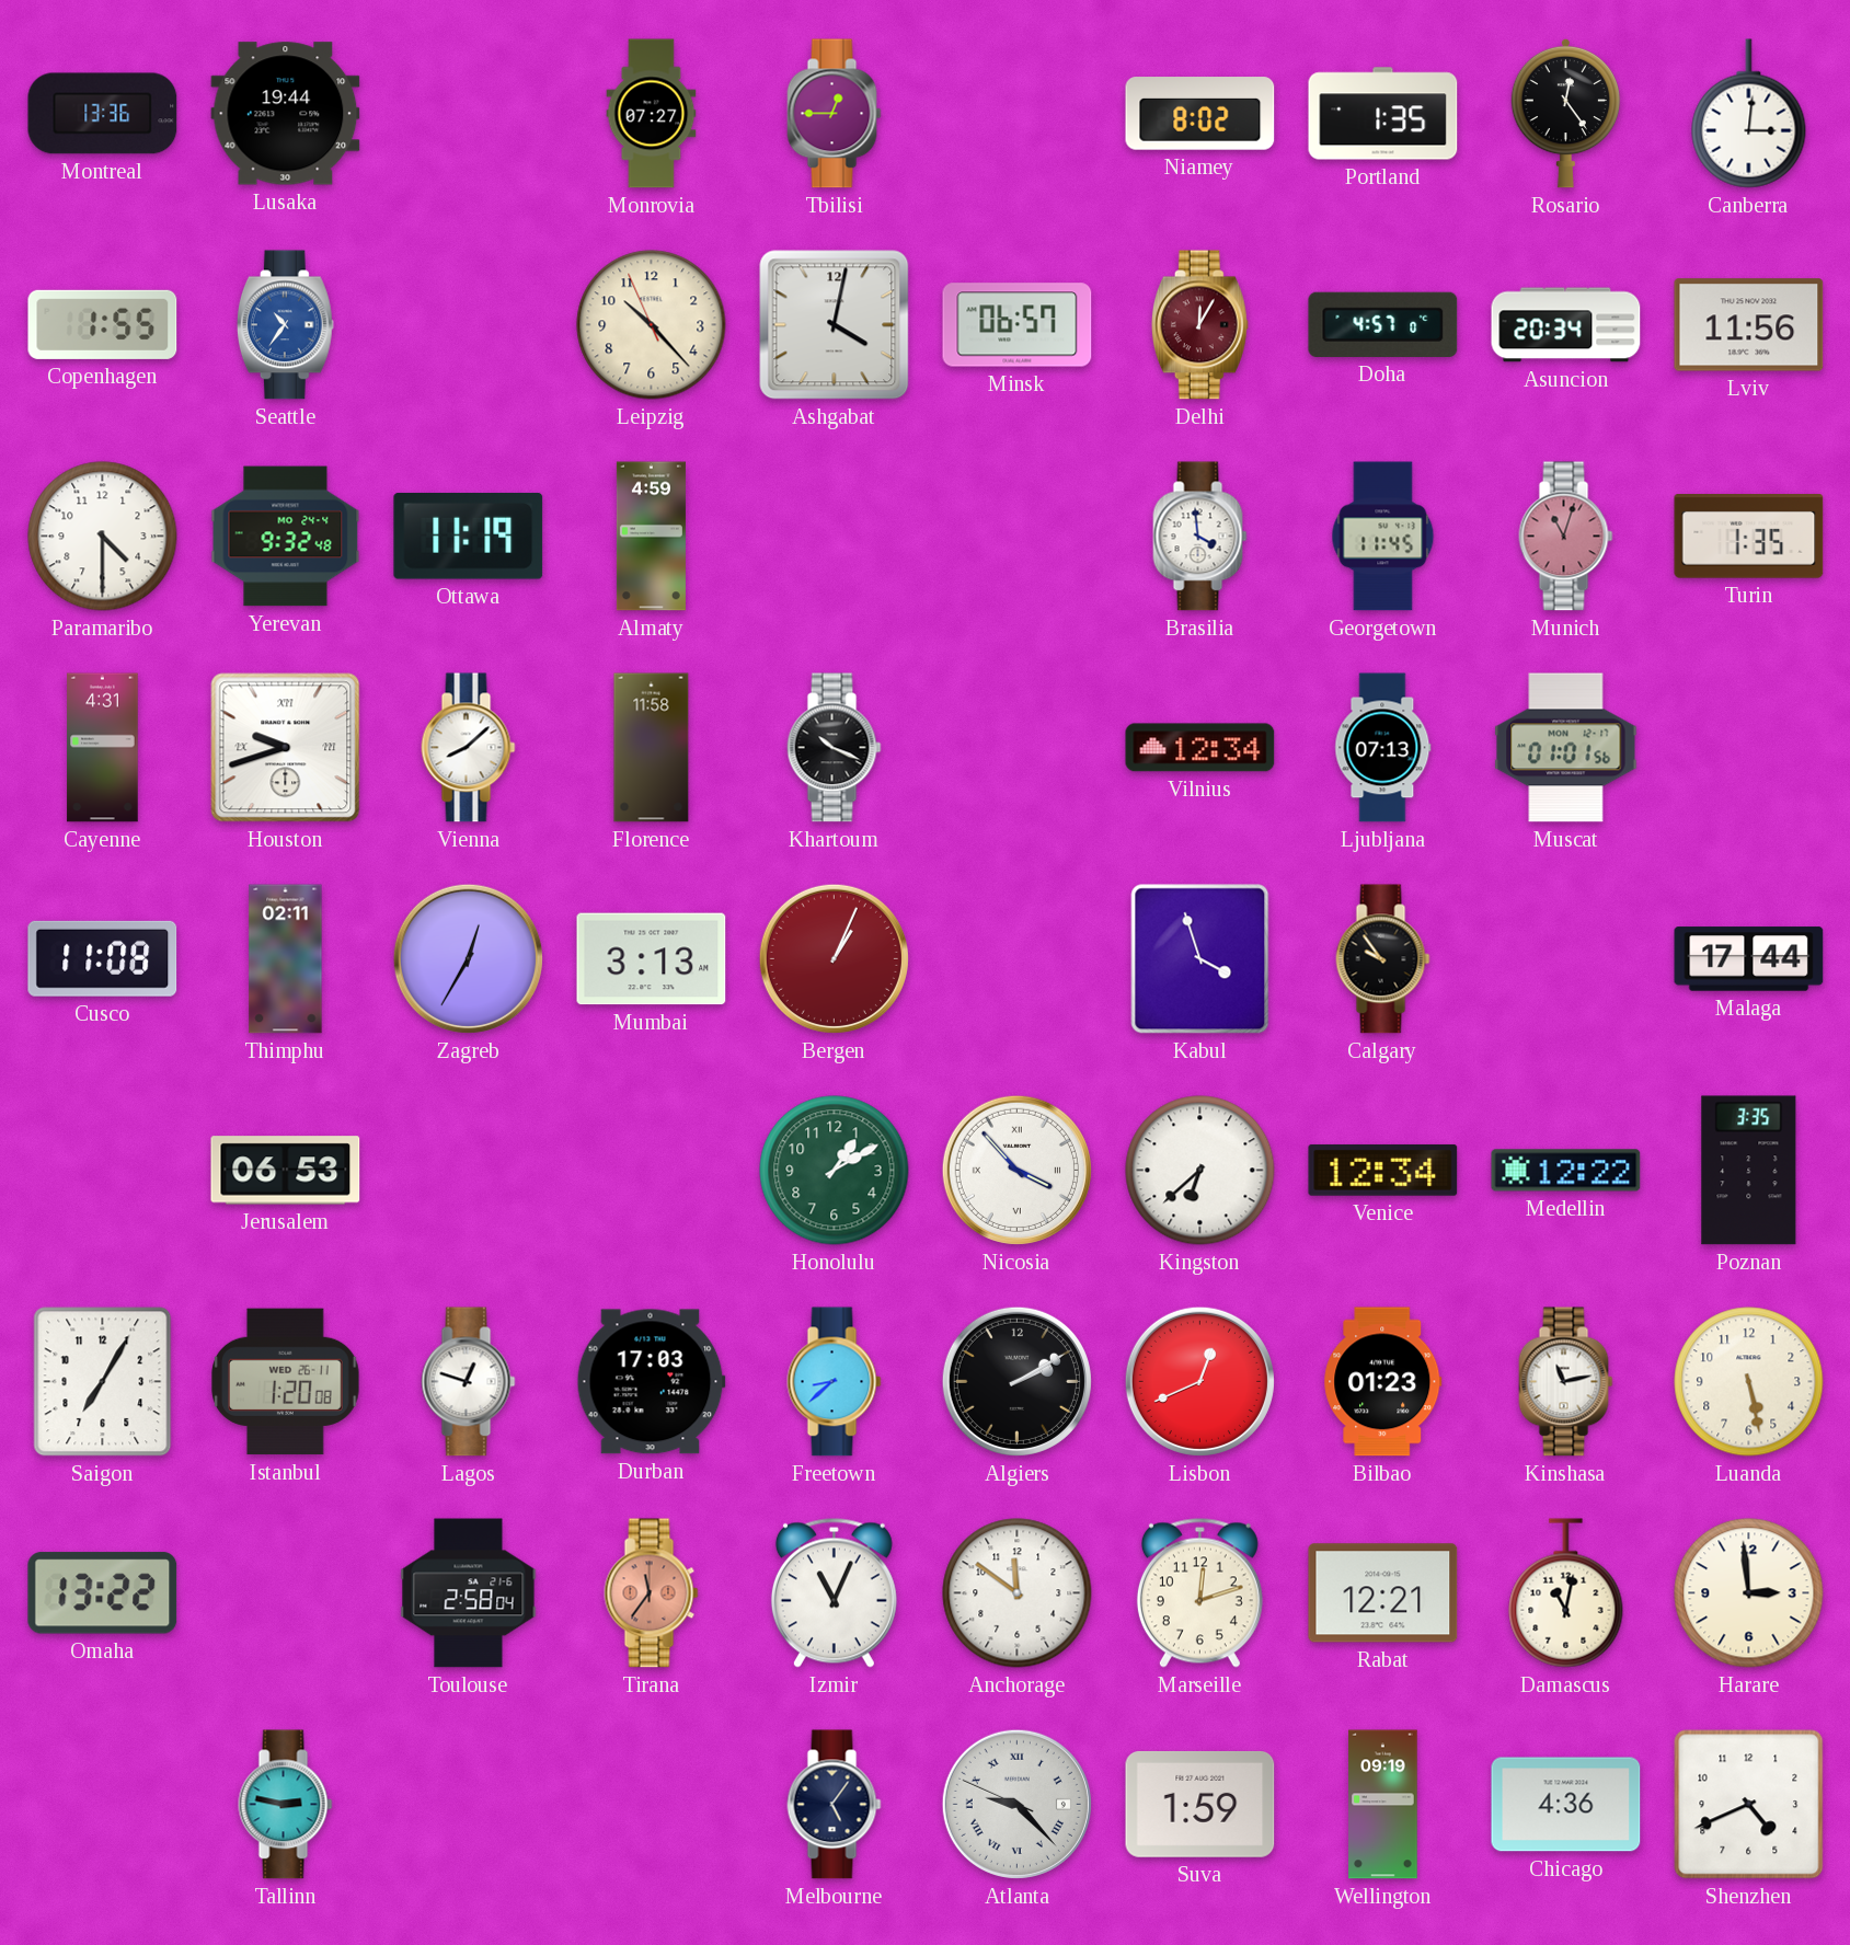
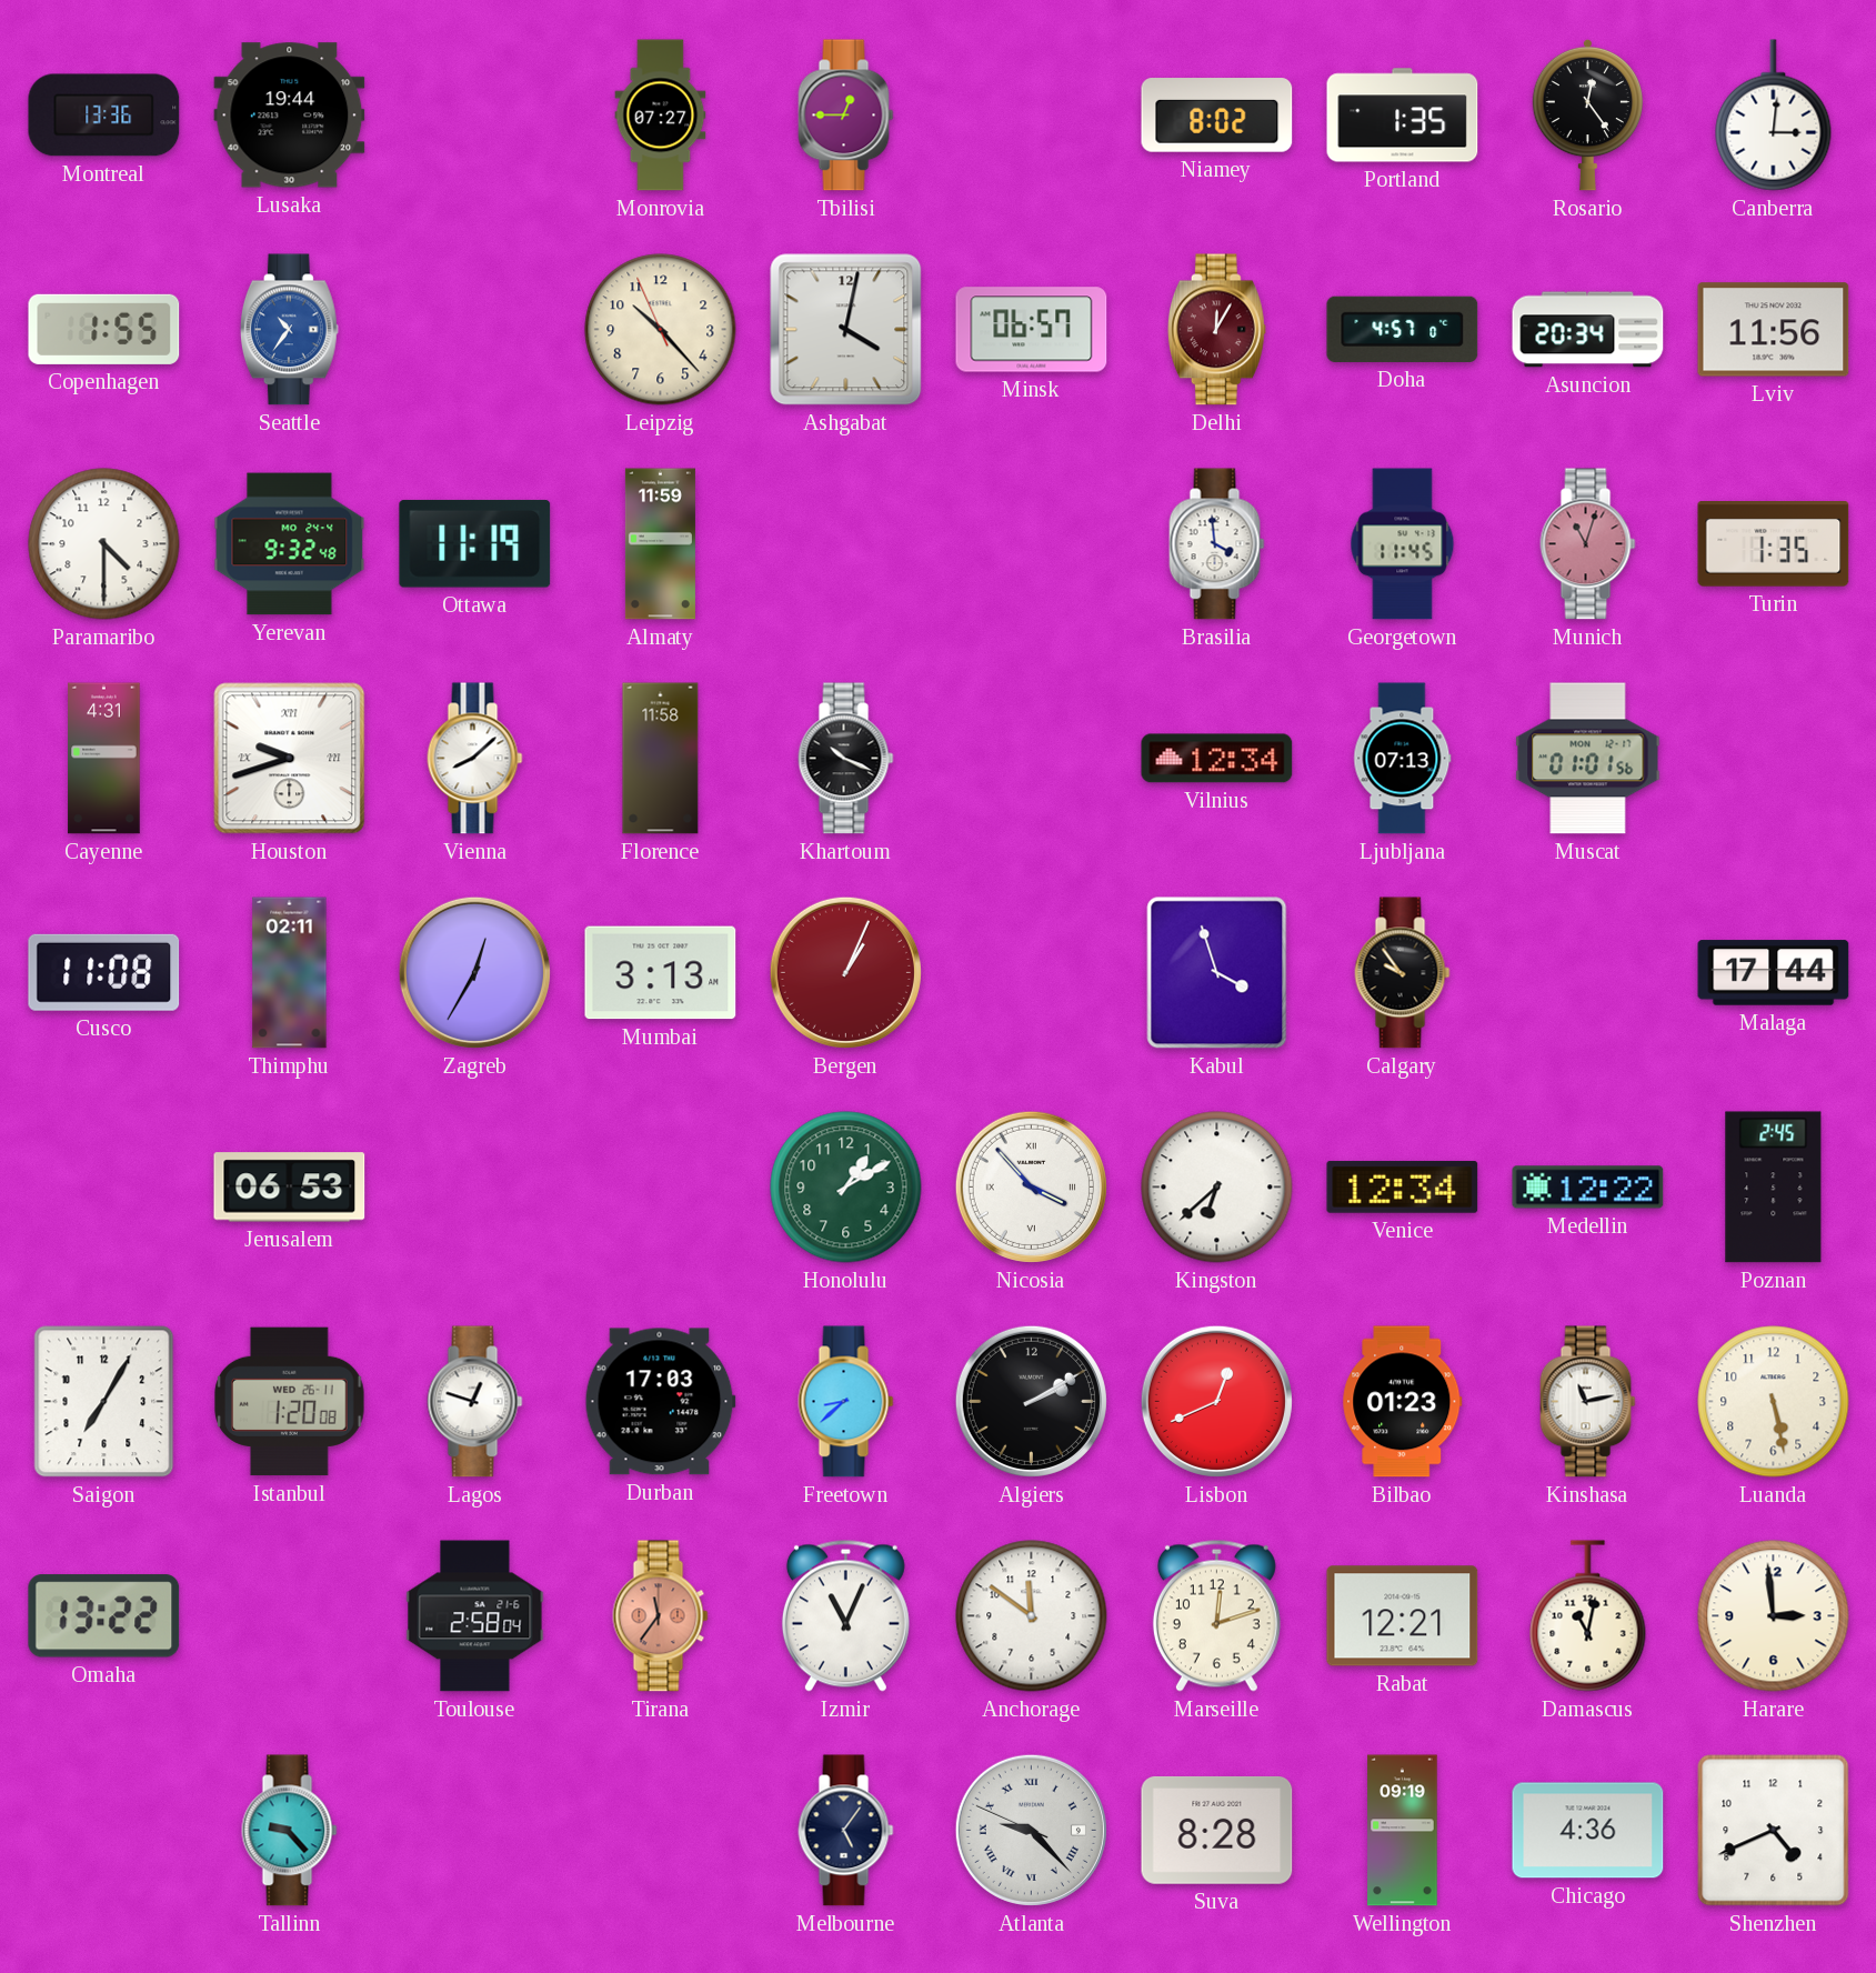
Almaty: 4:59 -> 11:59
Poznan: 3:35 -> 2:45
Tallinn: 2:47 -> 9:23
Suva: 1:59 -> 8:28
